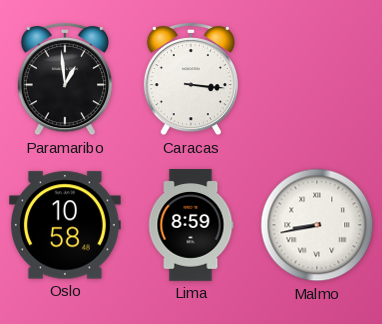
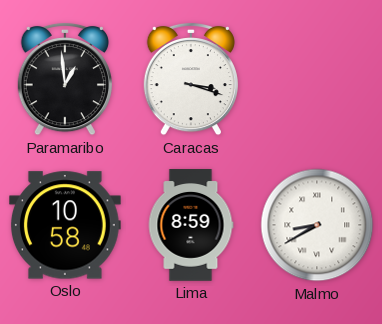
Caracas: 3:16 -> 3:18
Malmo: 8:43 -> 8:40
